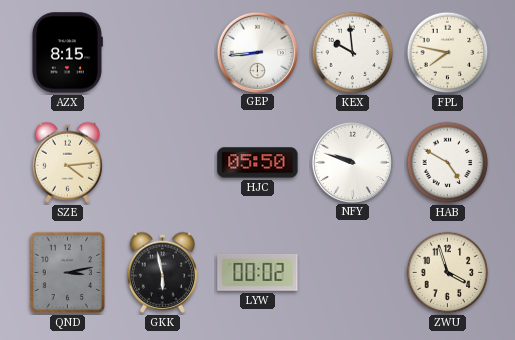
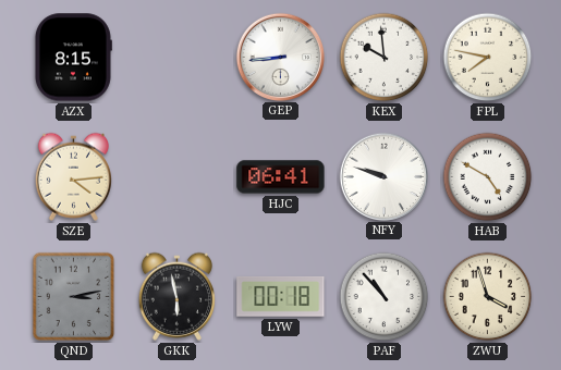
HJC: 05:50 -> 06:41
LYW: 00:02 -> 00:18
PAF: none -> 10:53
